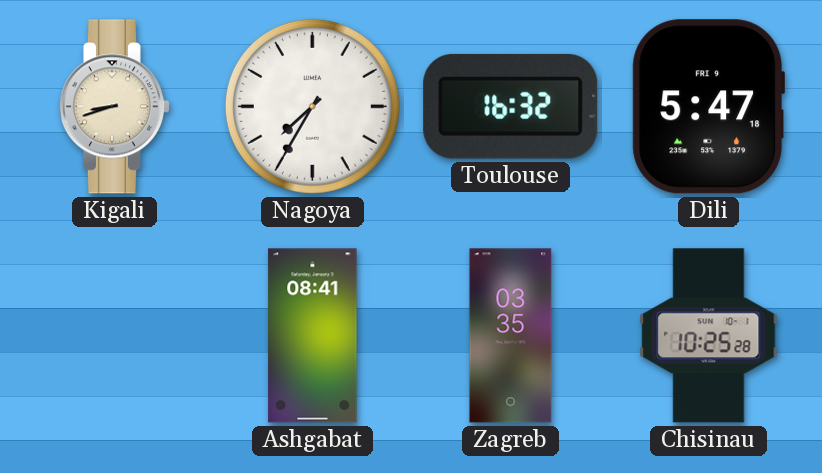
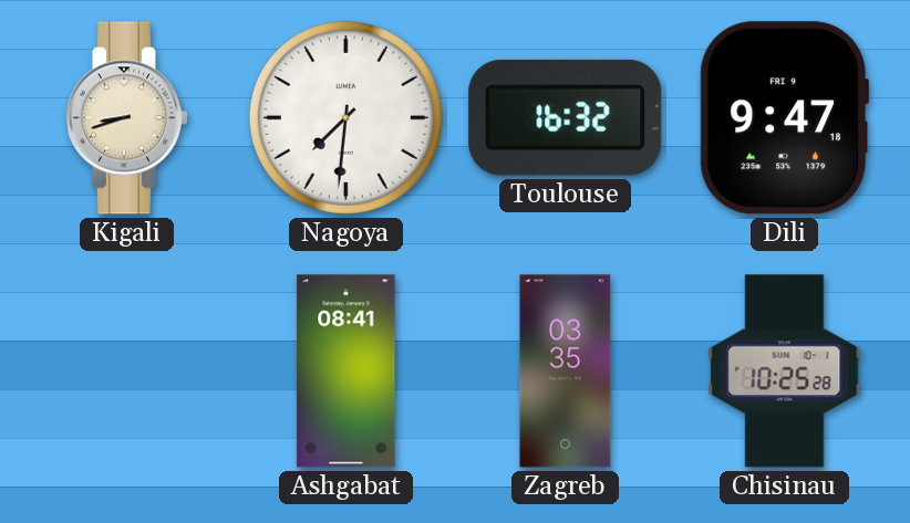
Nagoya: 7:35 -> 7:31
Dili: 5:47 -> 9:47
